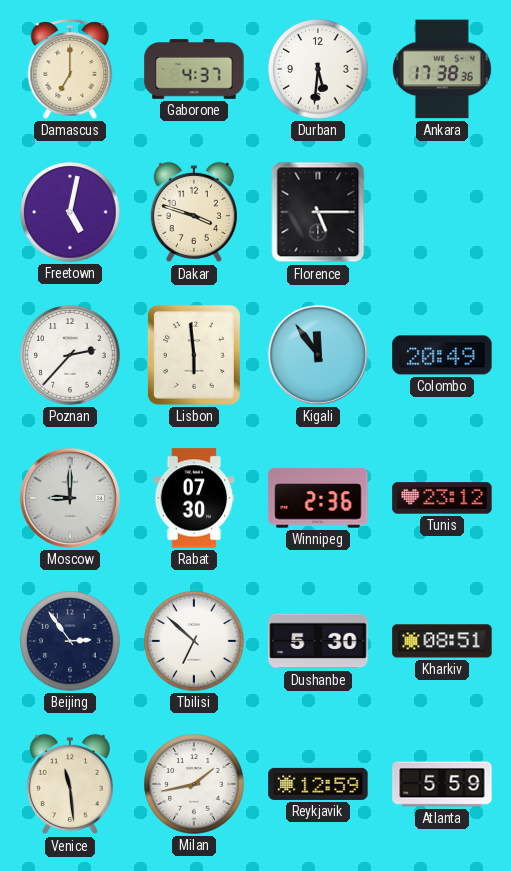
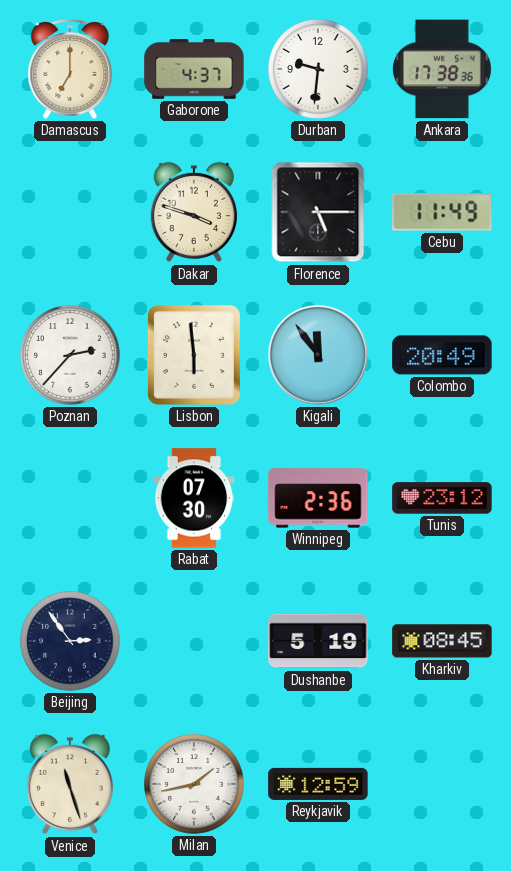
Durban: 5:31 -> 9:31
Freetown: 5:02 -> none
Cebu: none -> 11:49
Moscow: 9:00 -> none
Tbilisi: 6:52 -> none
Dushanbe: 5:30 -> 5:19
Kharkiv: 08:51 -> 08:45
Venice: 11:29 -> 11:27
Atlanta: 5:59 -> none
